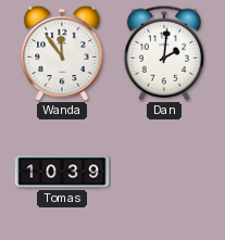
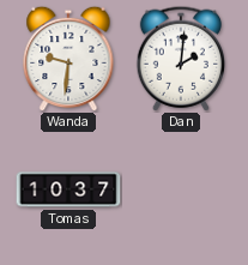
Wanda: 11:54 -> 9:31
Tomas: 10:39 -> 10:37
